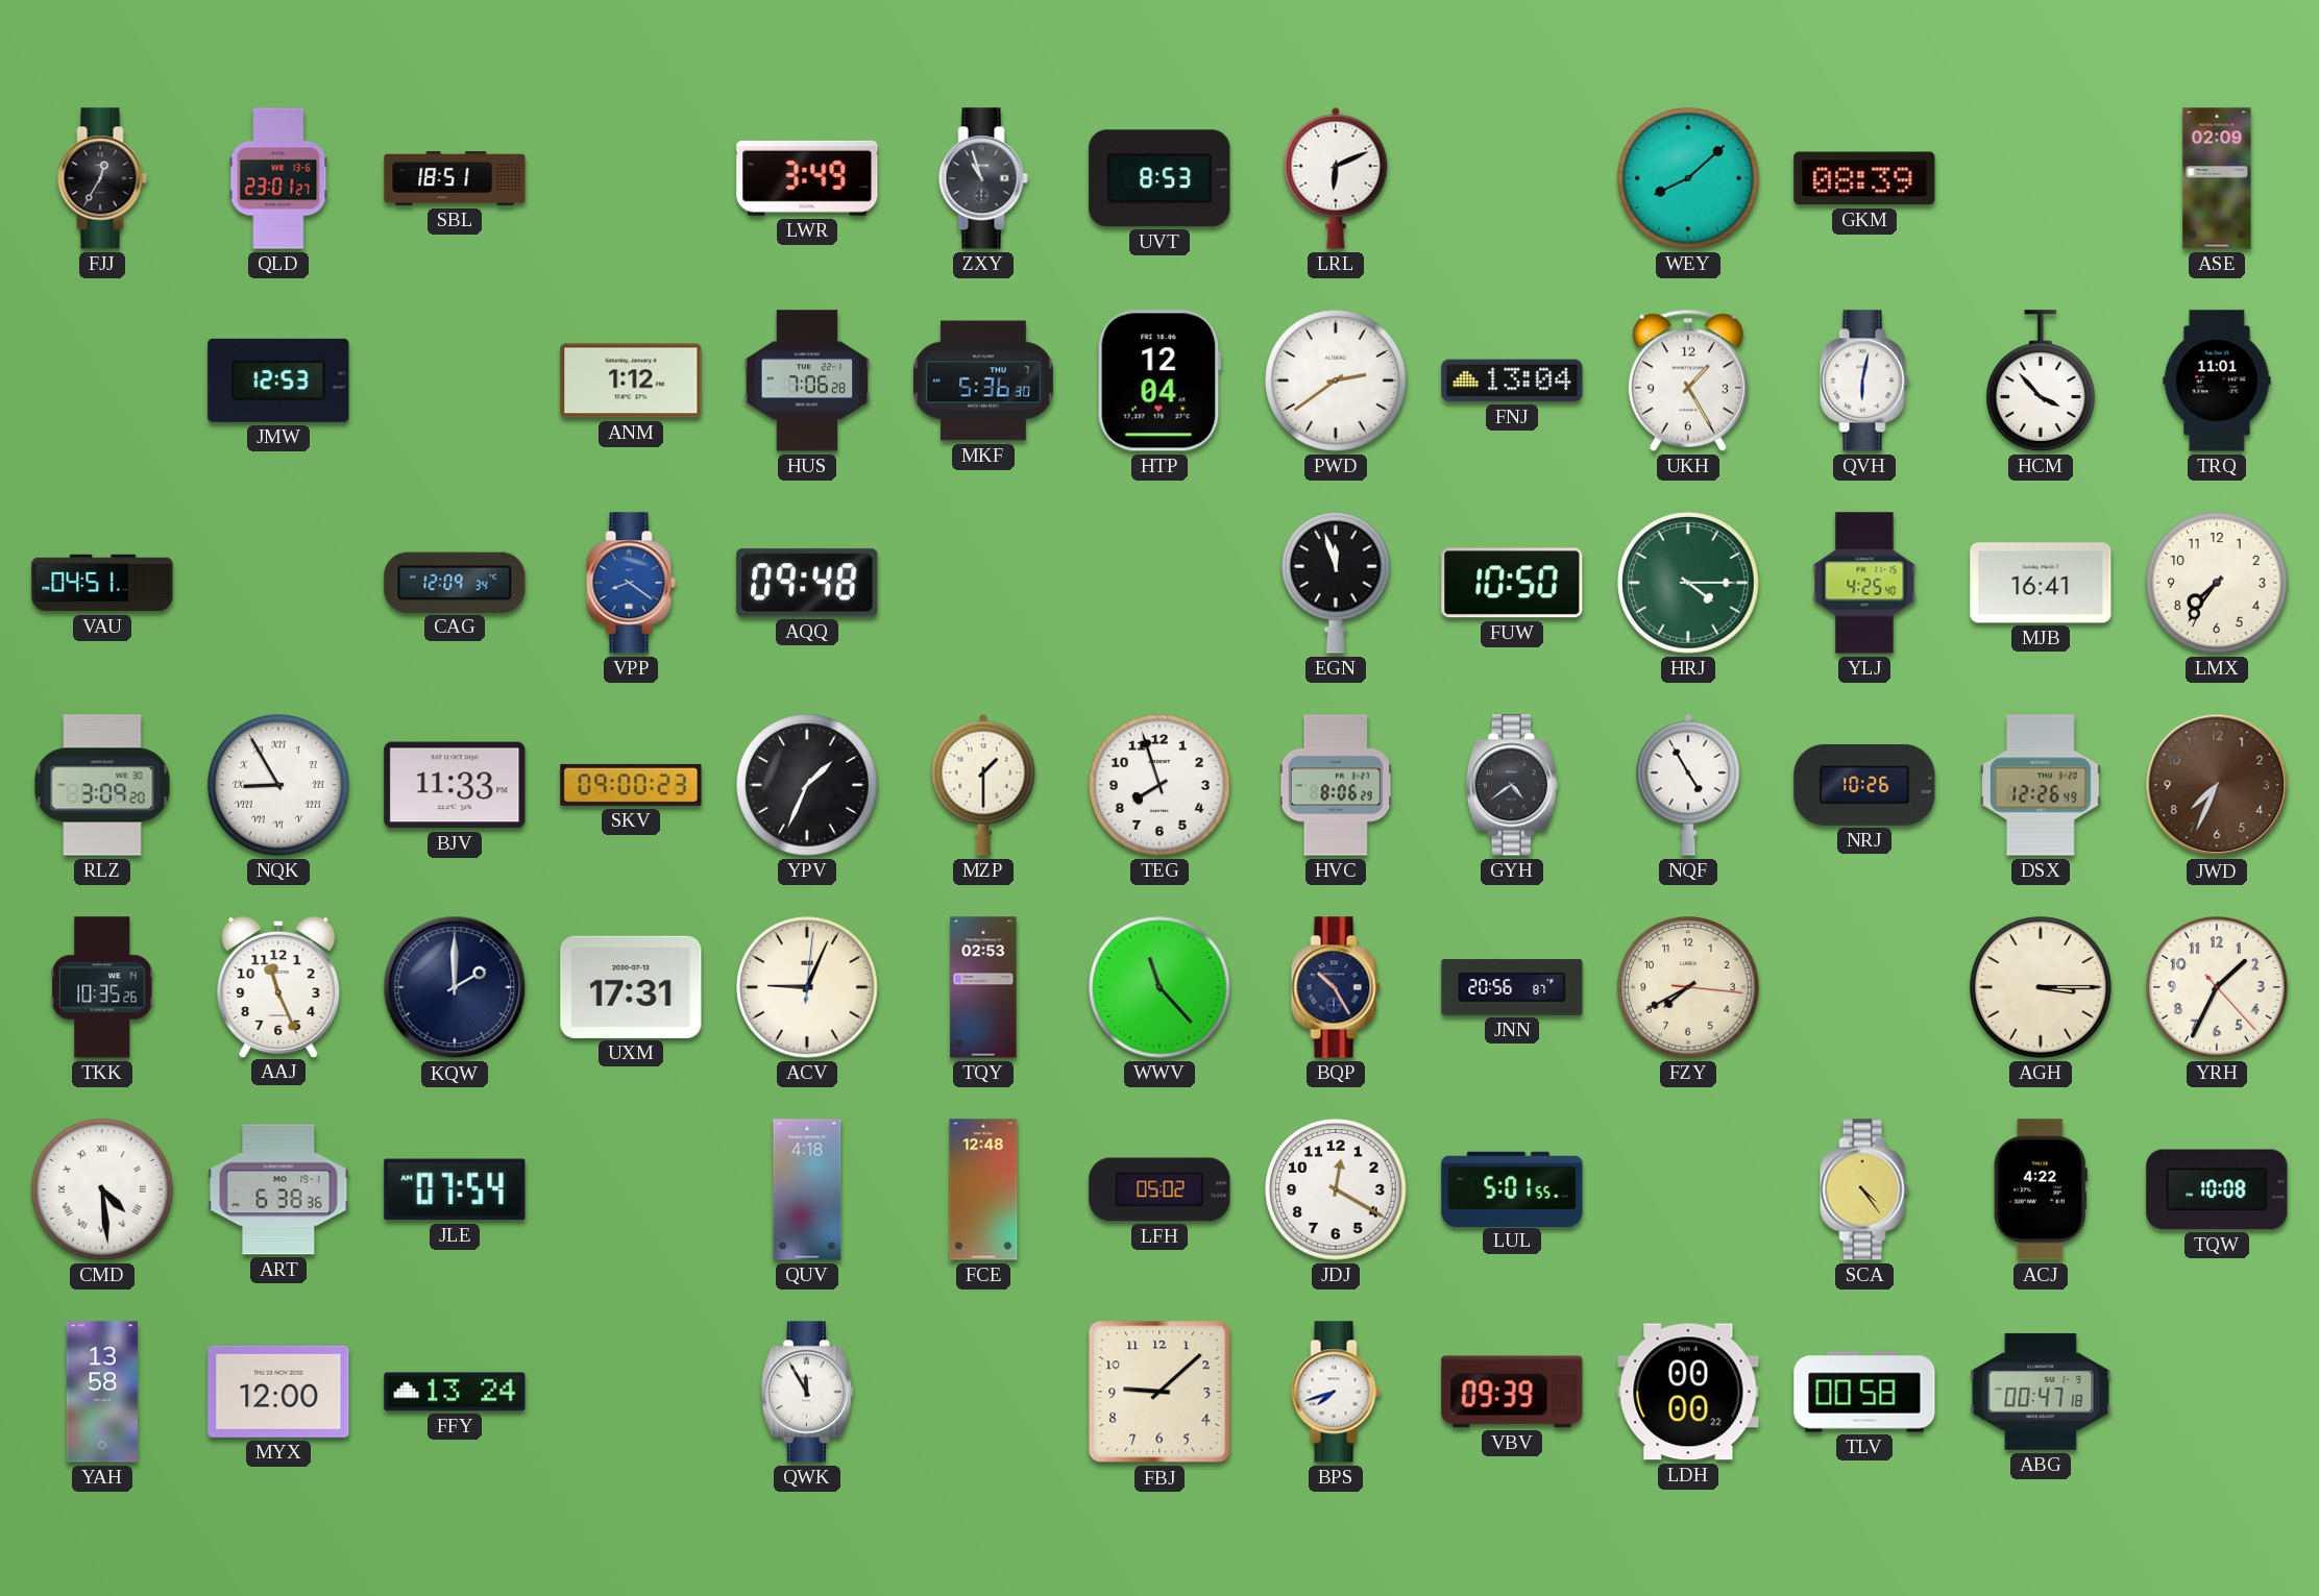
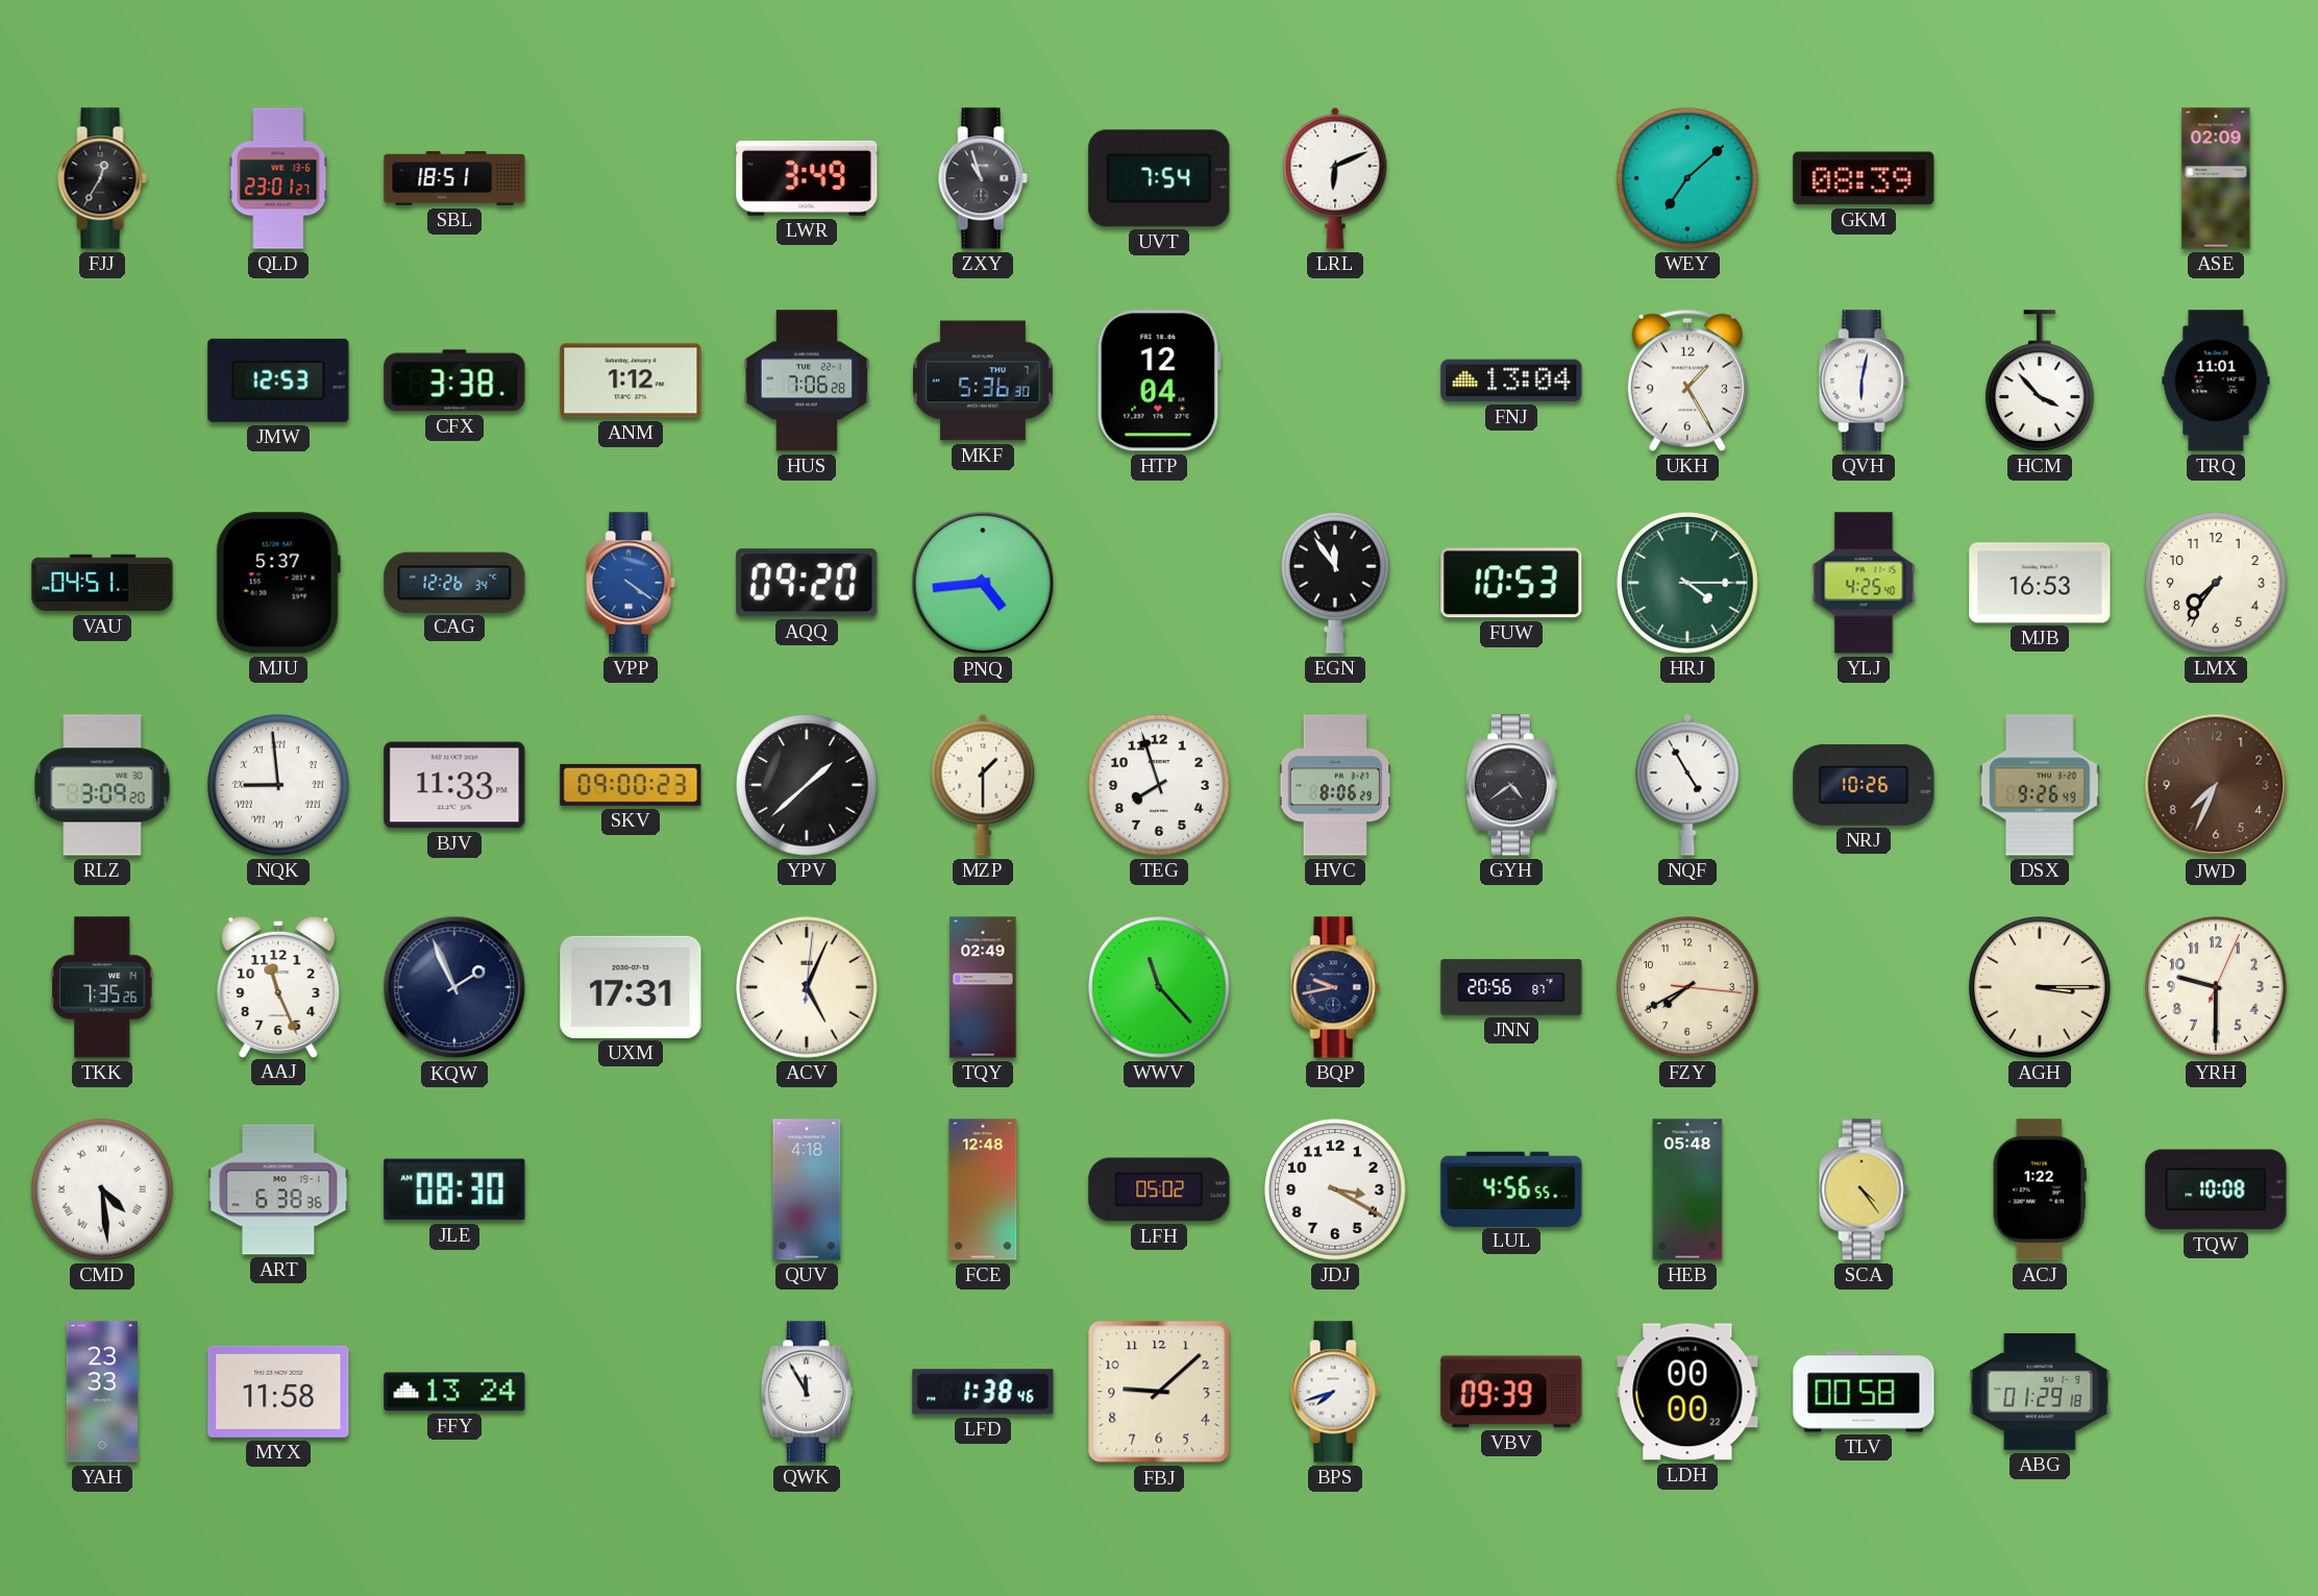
UVT: 8:53 -> 7:54
WEY: 8:08 -> 7:08
CFX: none -> 3:38
PWD: 2:39 -> none
MJU: none -> 5:37
CAG: 12:09 -> 12:26
VPP: 8:21 -> 4:21
AQQ: 09:48 -> 09:20
PNQ: none -> 4:44
EGN: 11:57 -> 11:54
FUW: 10:50 -> 10:53
MJB: 16:41 -> 16:53
NQK: 8:55 -> 8:59
YPV: 1:34 -> 1:38
DSX: 12:26 -> 9:26
TKK: 10:35 -> 7:35
KQW: 2:00 -> 1:56
ACV: 9:04 -> 5:04
TQY: 02:53 -> 02:49
BQP: 10:25 -> 9:43
YRH: 1:34 -> 9:30
JLE: 07:54 -> 08:30
JDJ: 12:20 -> 3:20
LUL: 5:01 -> 4:56
HEB: none -> 05:48
ACJ: 4:22 -> 1:22
YAH: 13:58 -> 23:33
MYX: 12:00 -> 11:58
LFD: none -> 1:38
ABG: 00:47 -> 01:29
